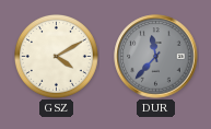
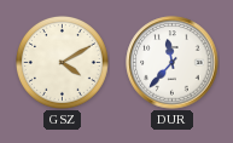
DUR dial: grey -> white
